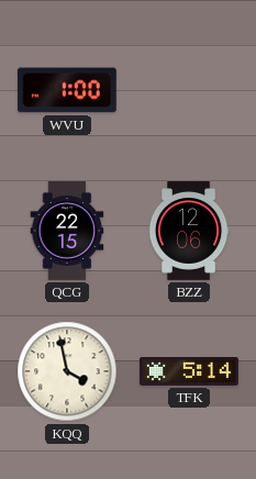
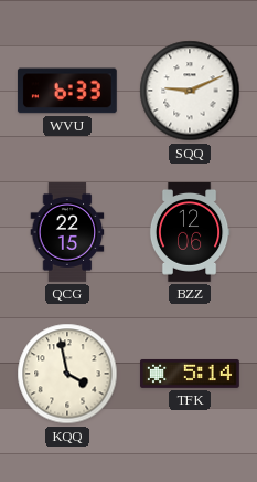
WVU: 1:00 -> 6:33
SQQ: none -> 9:11
